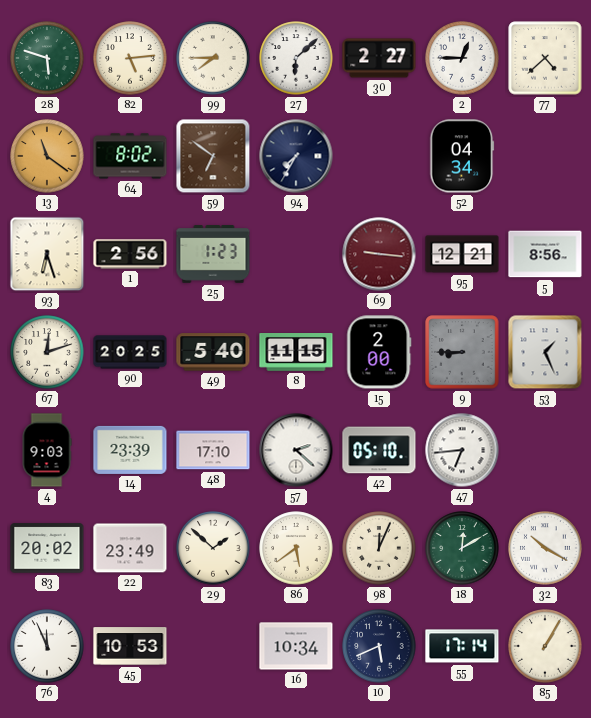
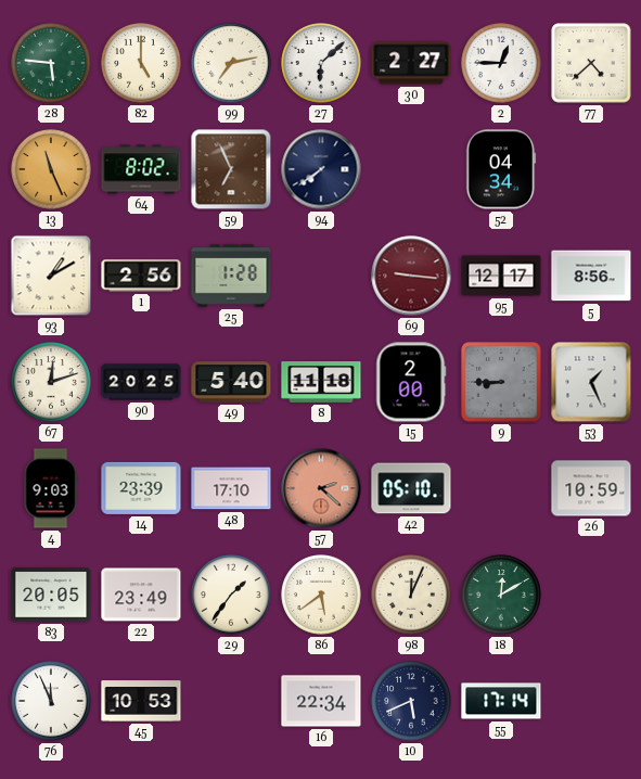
28: 5:48 -> 5:46
82: 5:14 -> 5:00
99: 7:45 -> 7:13
13: 11:21 -> 11:26
59: 6:51 -> 6:56
94: 7:35 -> 7:39
93: 6:27 -> 1:10
25: 1:23 -> 1:28
95: 12:21 -> 12:17
8: 11:15 -> 11:18
57 dial: white -> salmon
47: 6:44 -> none
26: none -> 10:59
83: 20:02 -> 20:05
29: 1:52 -> 1:36
32: 10:20 -> none
16: 10:34 -> 22:34
85: 1:05 -> none
